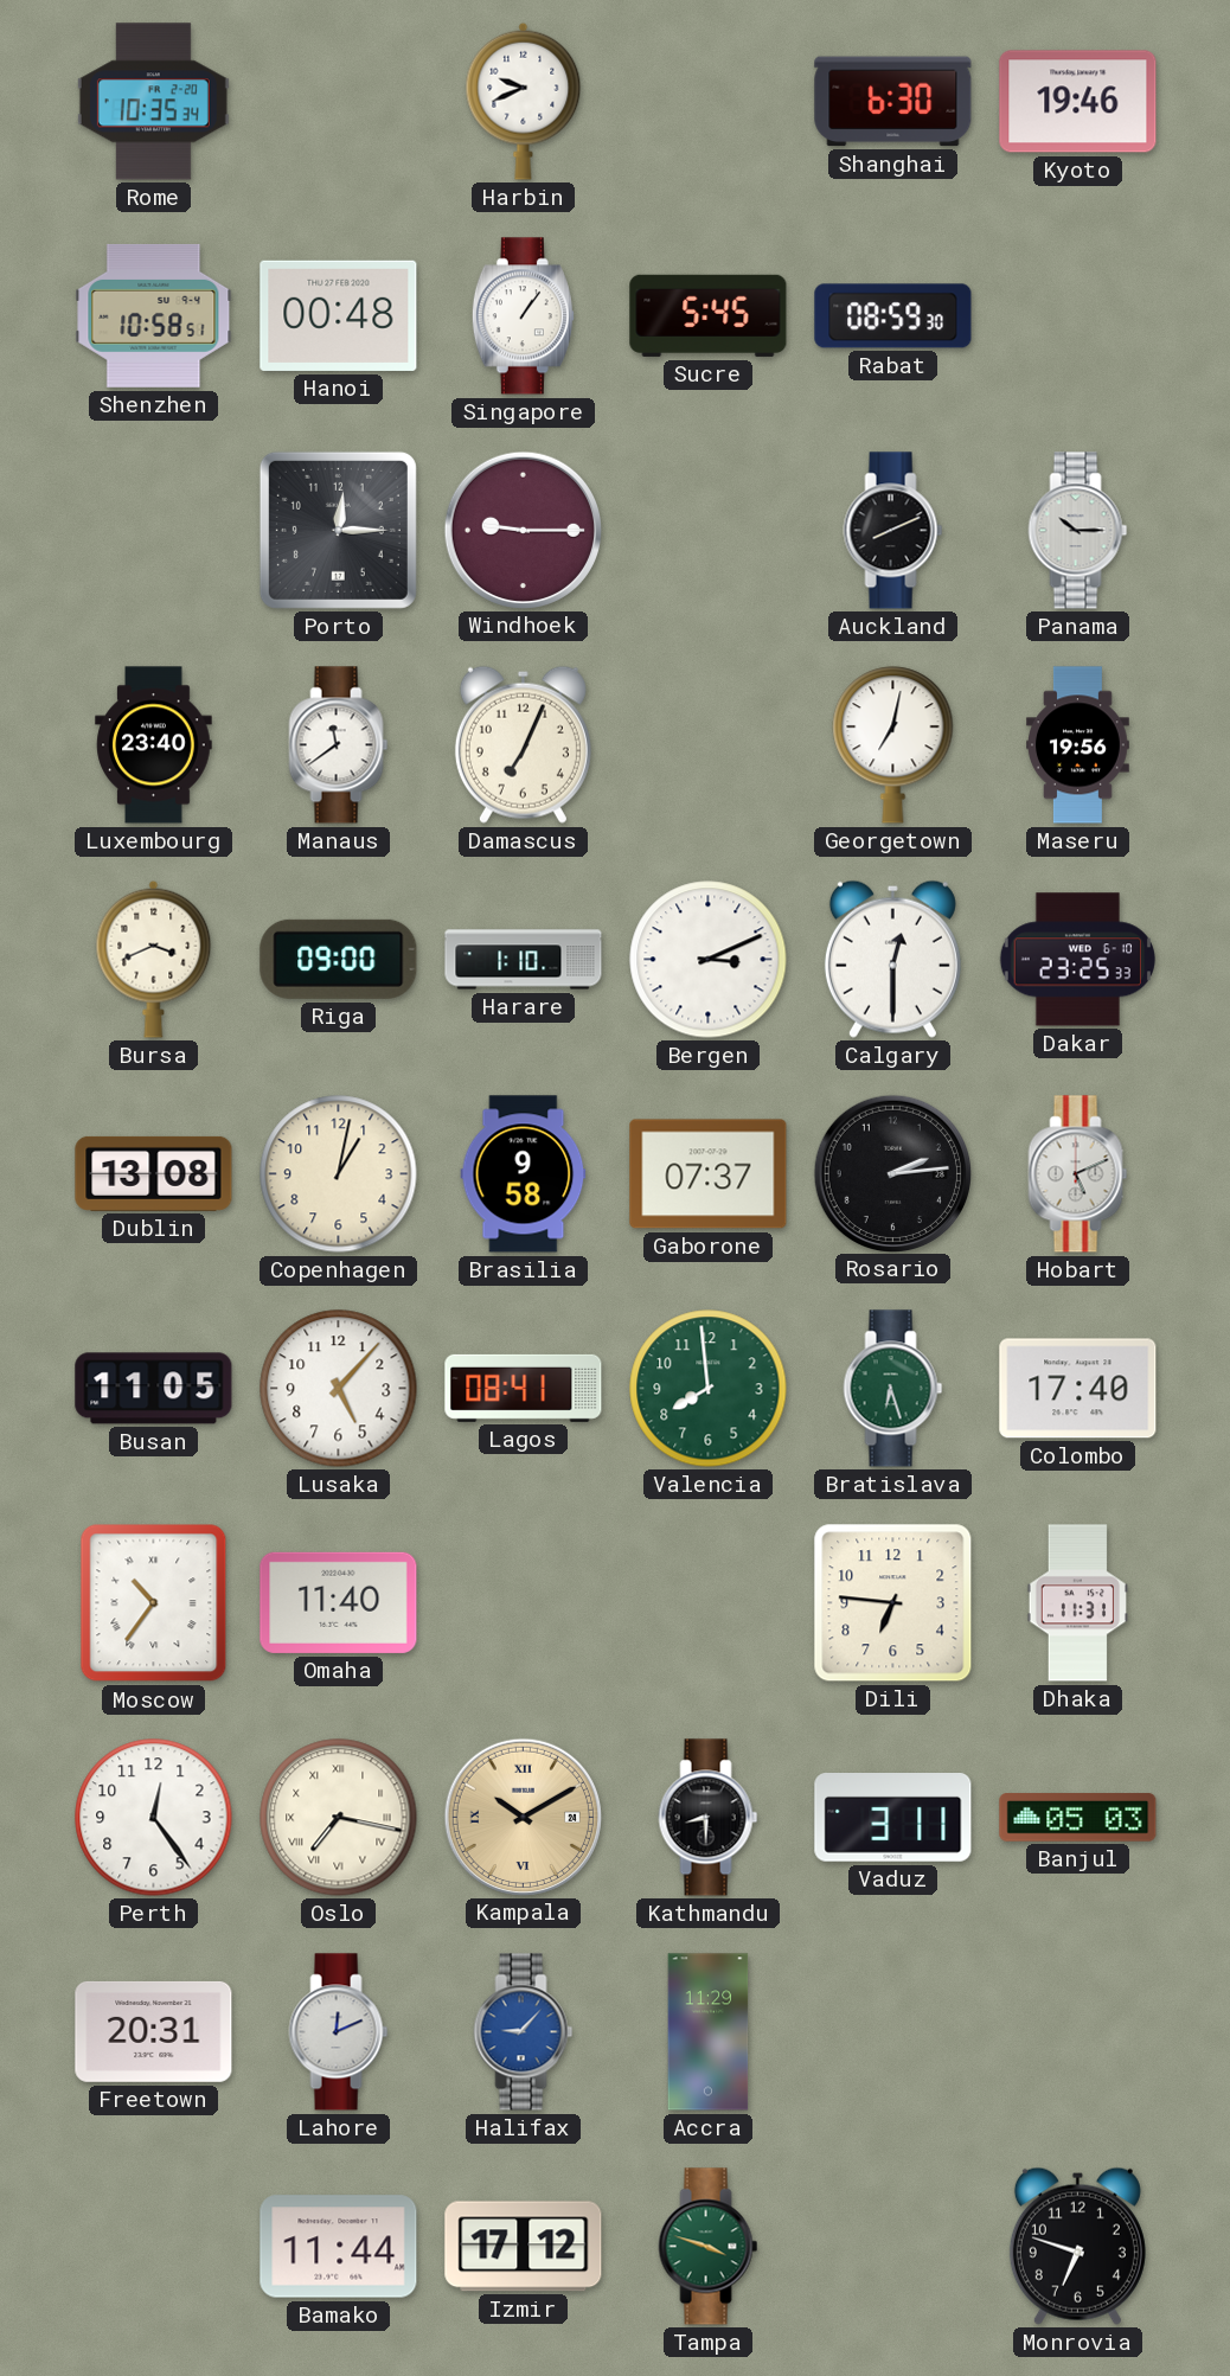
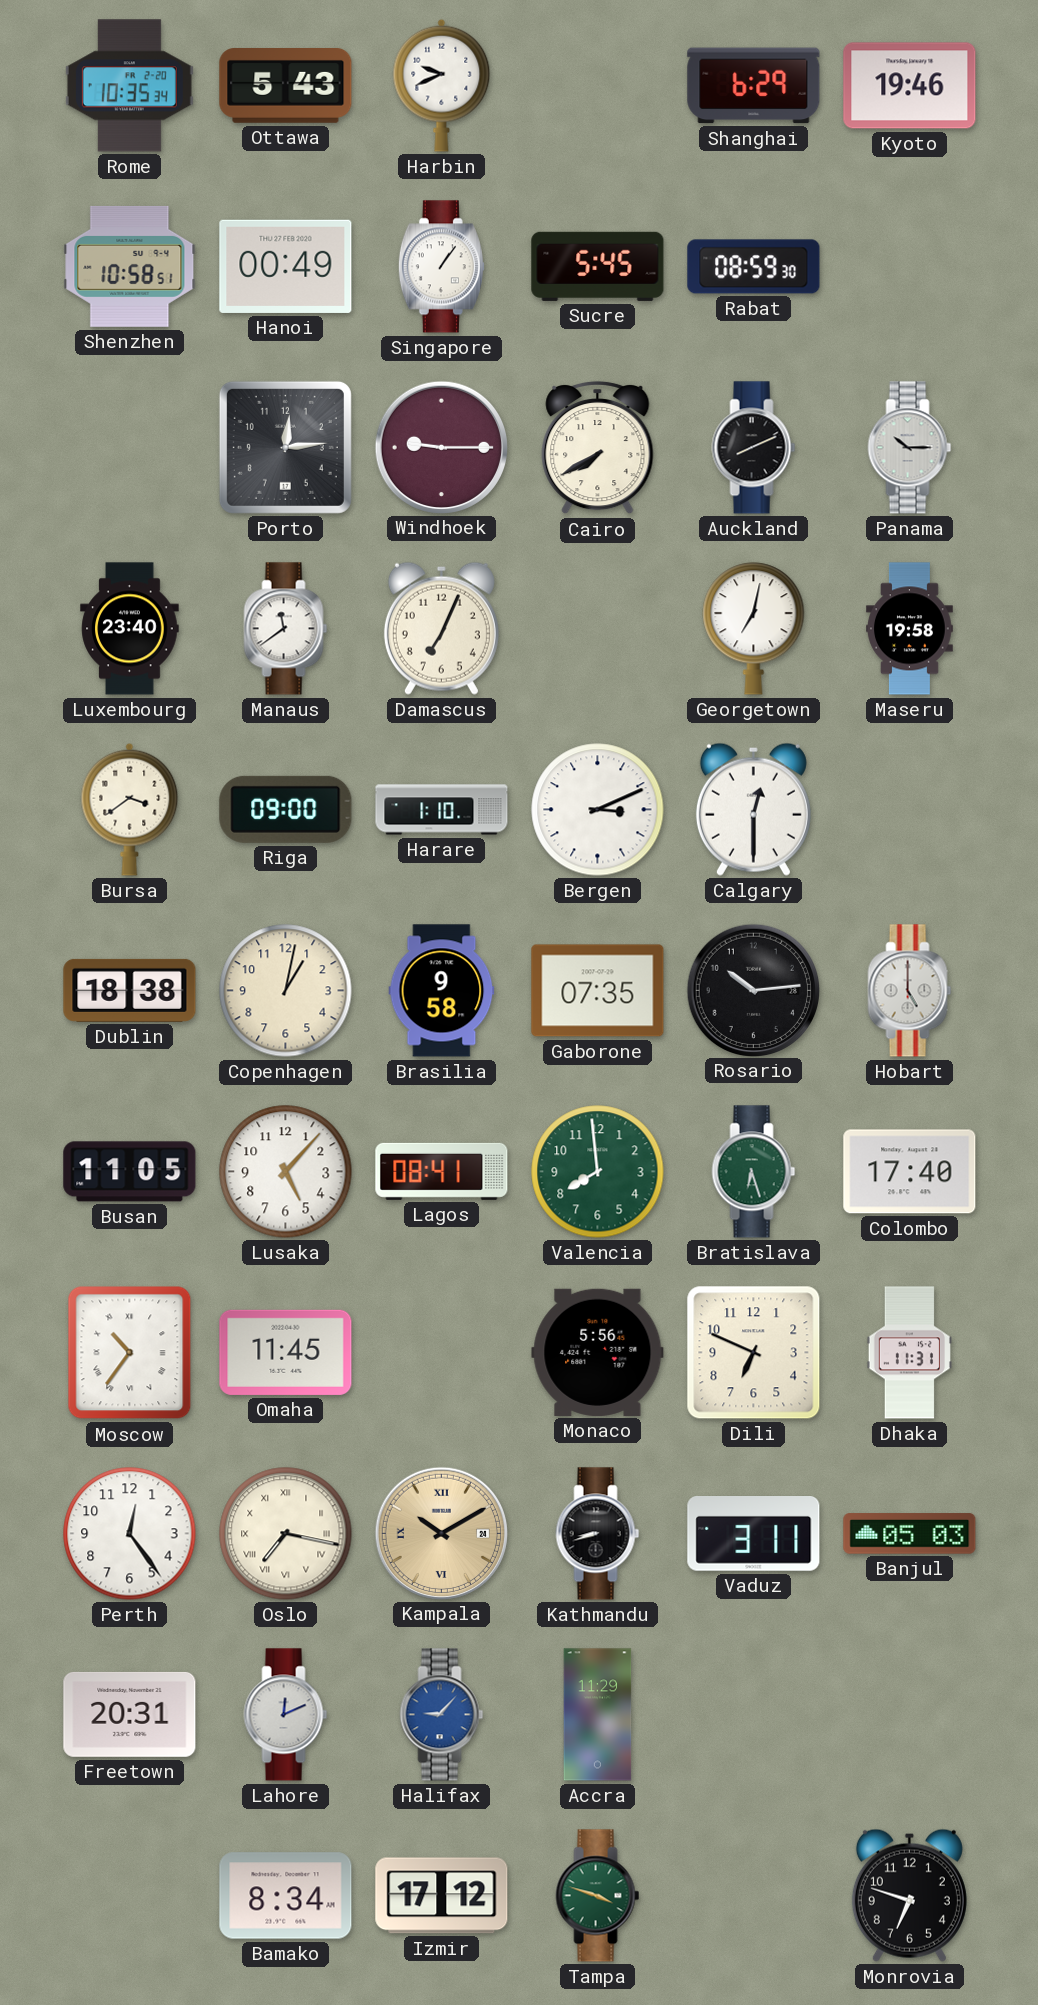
Ottawa: none -> 5:43
Shanghai: 6:30 -> 6:29
Hanoi: 00:48 -> 00:49
Porto: 12:15 -> 12:14
Cairo: none -> 7:40
Maseru: 19:56 -> 19:58
Bursa: 3:41 -> 3:39
Dakar: 23:25 -> none
Dublin: 13:08 -> 18:38
Gaborone: 07:37 -> 07:35
Rosario: 2:14 -> 10:14
Hobart: 5:11 -> 5:00
Omaha: 11:40 -> 11:45
Monaco: none -> 5:56
Dili: 6:46 -> 6:49
Kathmandu: 8:30 -> 8:42
Bamako: 11:44 -> 8:34
